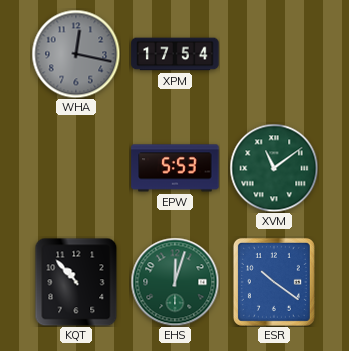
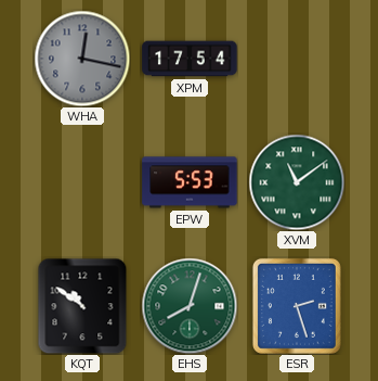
KQT: 10:53 -> 10:51
EHS: 12:03 -> 8:03
ESR: 10:21 -> 2:27
